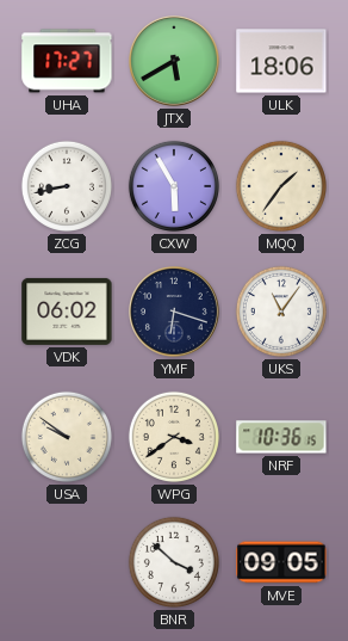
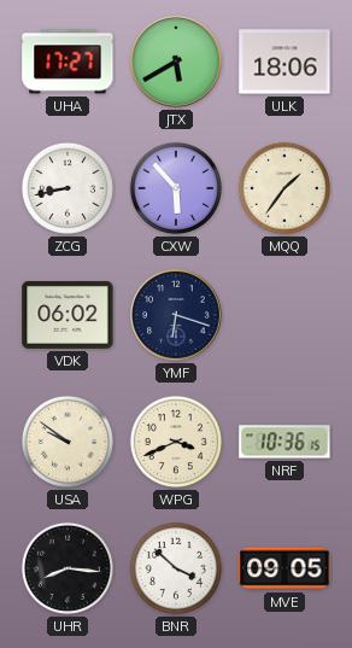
CXW: 5:55 -> 5:53
UKS: 11:06 -> none
WPG: 3:39 -> 3:41
UHR: none -> 8:16
